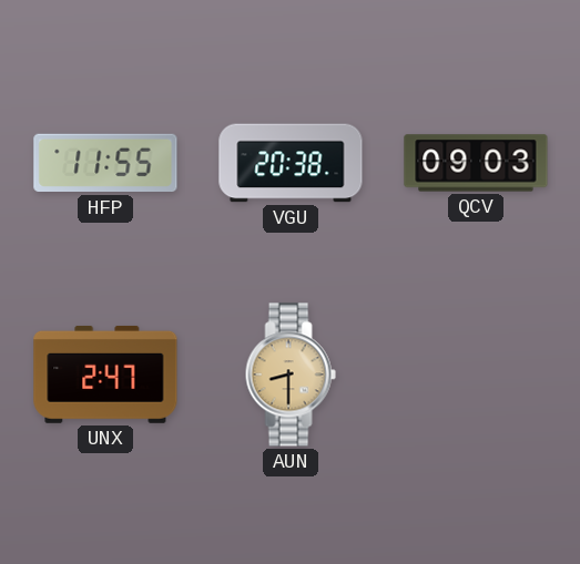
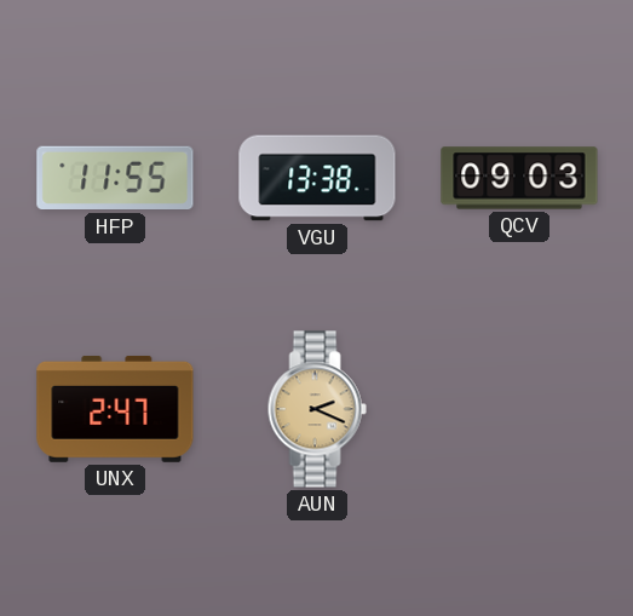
VGU: 20:38 -> 13:38
AUN: 8:30 -> 2:19
